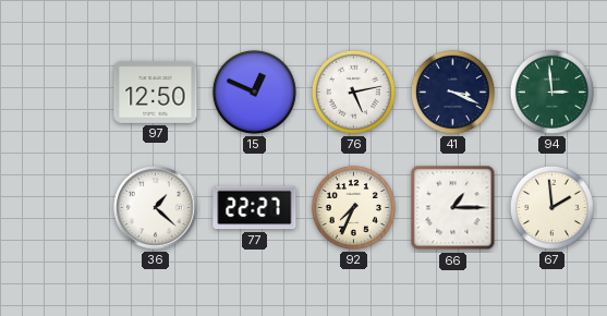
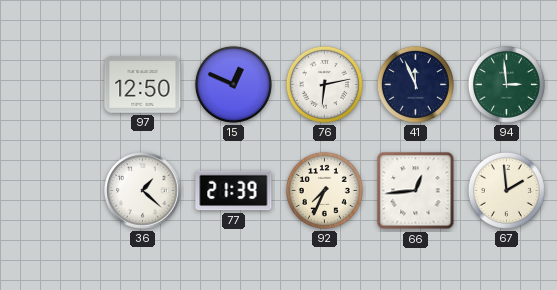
76: 5:13 -> 6:13
41: 3:19 -> 11:56
77: 22:27 -> 21:39
66: 1:15 -> 12:44
